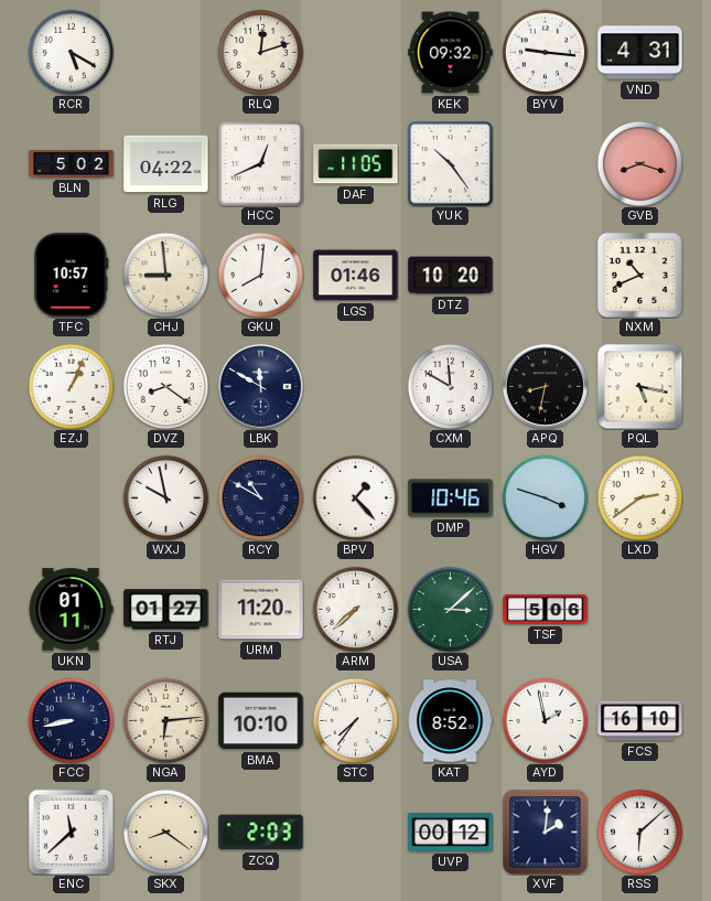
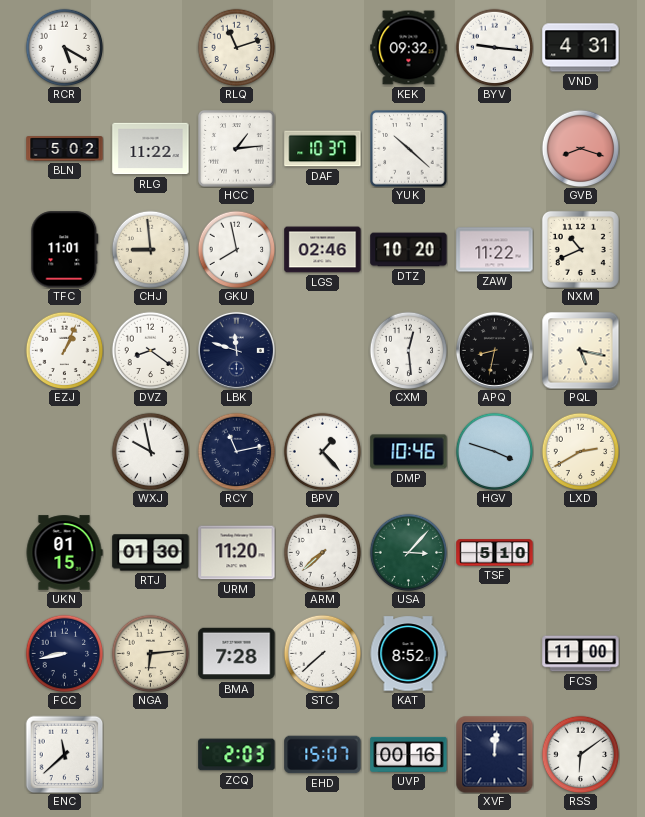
RLQ: 12:12 -> 11:12
RLG: 04:22 -> 11:22
HCC: 12:41 -> 1:14
DAF: 11:05 -> 10:37
YUK: 10:24 -> 10:22
TFC: 10:57 -> 11:01
GKU: 8:01 -> 7:58
LGS: 01:46 -> 02:46
ZAW: none -> 11:22
LBK: 11:50 -> 11:48
CXM: 11:50 -> 12:29
RCY: 10:50 -> 11:13
LXD: 2:39 -> 2:40
UKN: 01:11 -> 01:15
RTJ: 01:27 -> 01:30
USA: 3:08 -> 3:07
TSF: 5:06 -> 5:10
BMA: 10:10 -> 7:28
STC: 7:36 -> 7:38
AYD: 1:58 -> none
FCS: 16:10 -> 11:00
SKX: 8:21 -> none
EHD: none -> 15:07
UVP: 00:12 -> 00:16
XVF: 2:01 -> 12:01
RSS: 6:08 -> 6:09
